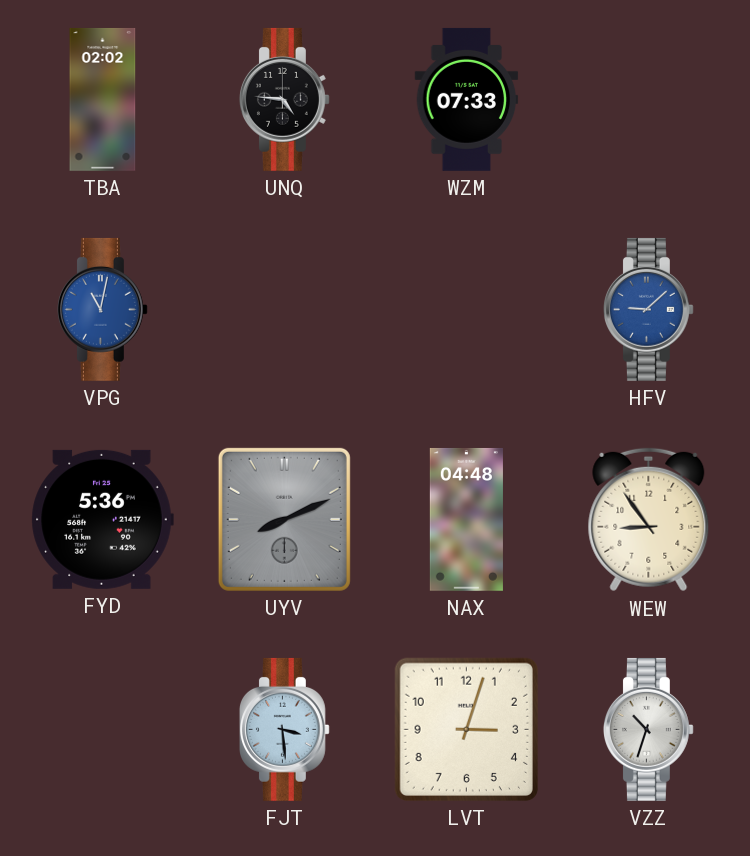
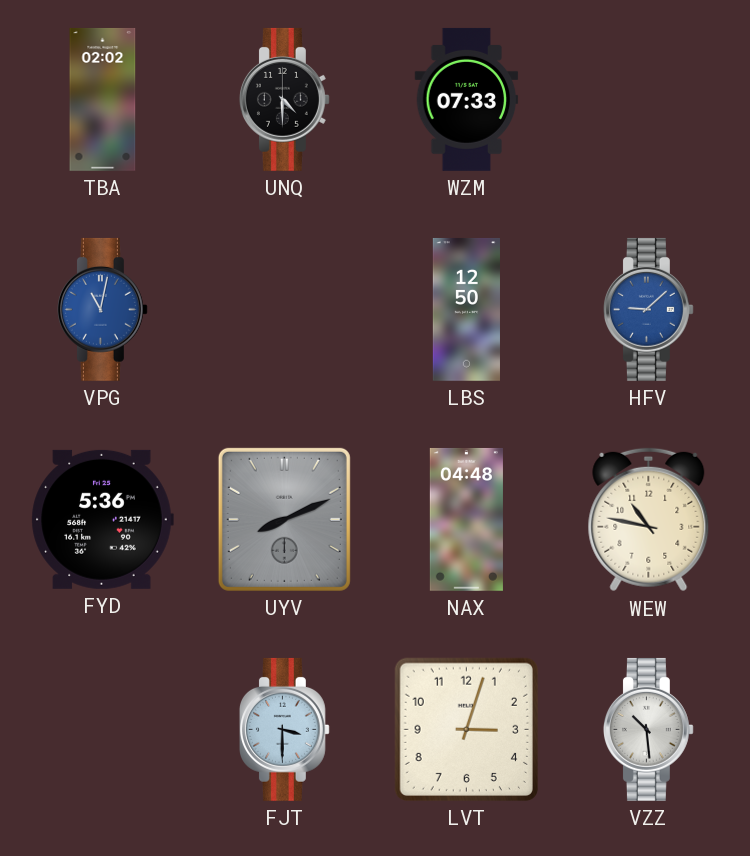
UNQ: 4:46 -> 4:30
LBS: none -> 12:50
WEW: 8:54 -> 10:47
FJT: 3:29 -> 3:30
VZZ: 10:33 -> 10:29
